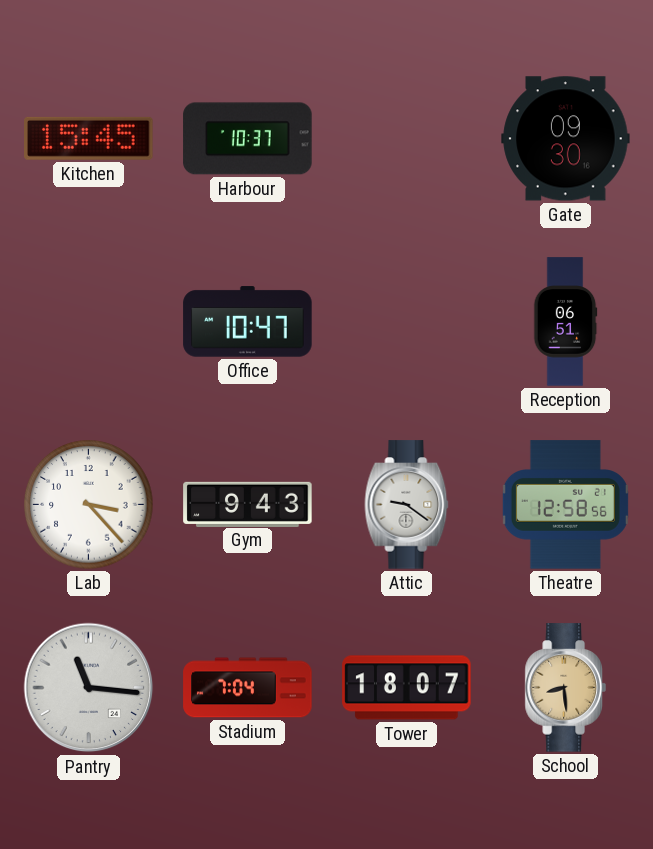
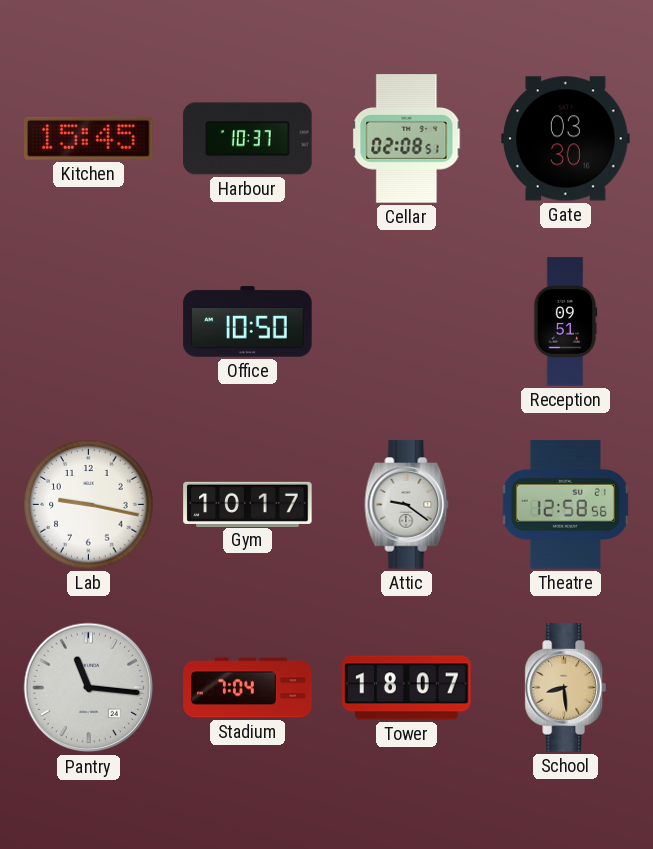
Cellar: none -> 02:08
Gate: 09:30 -> 03:30
Office: 10:47 -> 10:50
Reception: 06:51 -> 09:51
Lab: 3:23 -> 9:17
Gym: 9:43 -> 10:17
